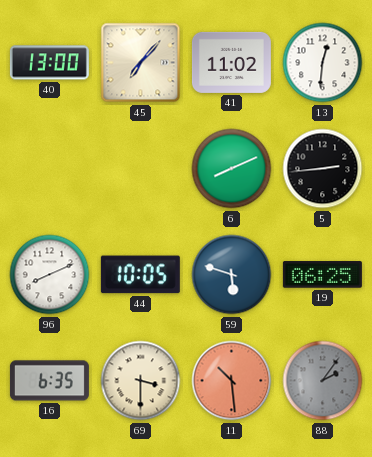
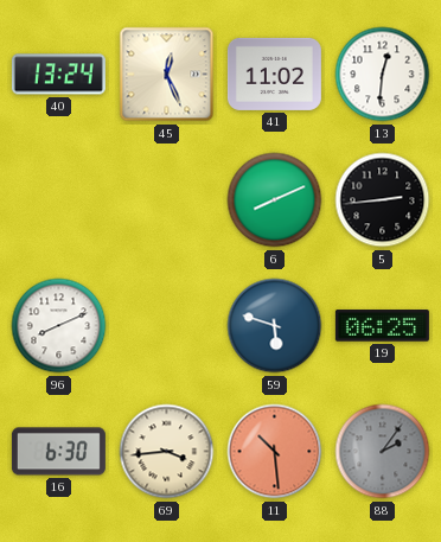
40: 13:00 -> 13:24
45: 7:07 -> 12:26
44: 10:05 -> none
16: 6:35 -> 6:30
69: 3:30 -> 3:44
